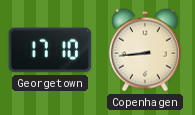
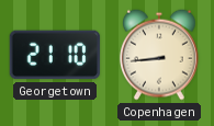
Georgetown: 17:10 -> 21:10
